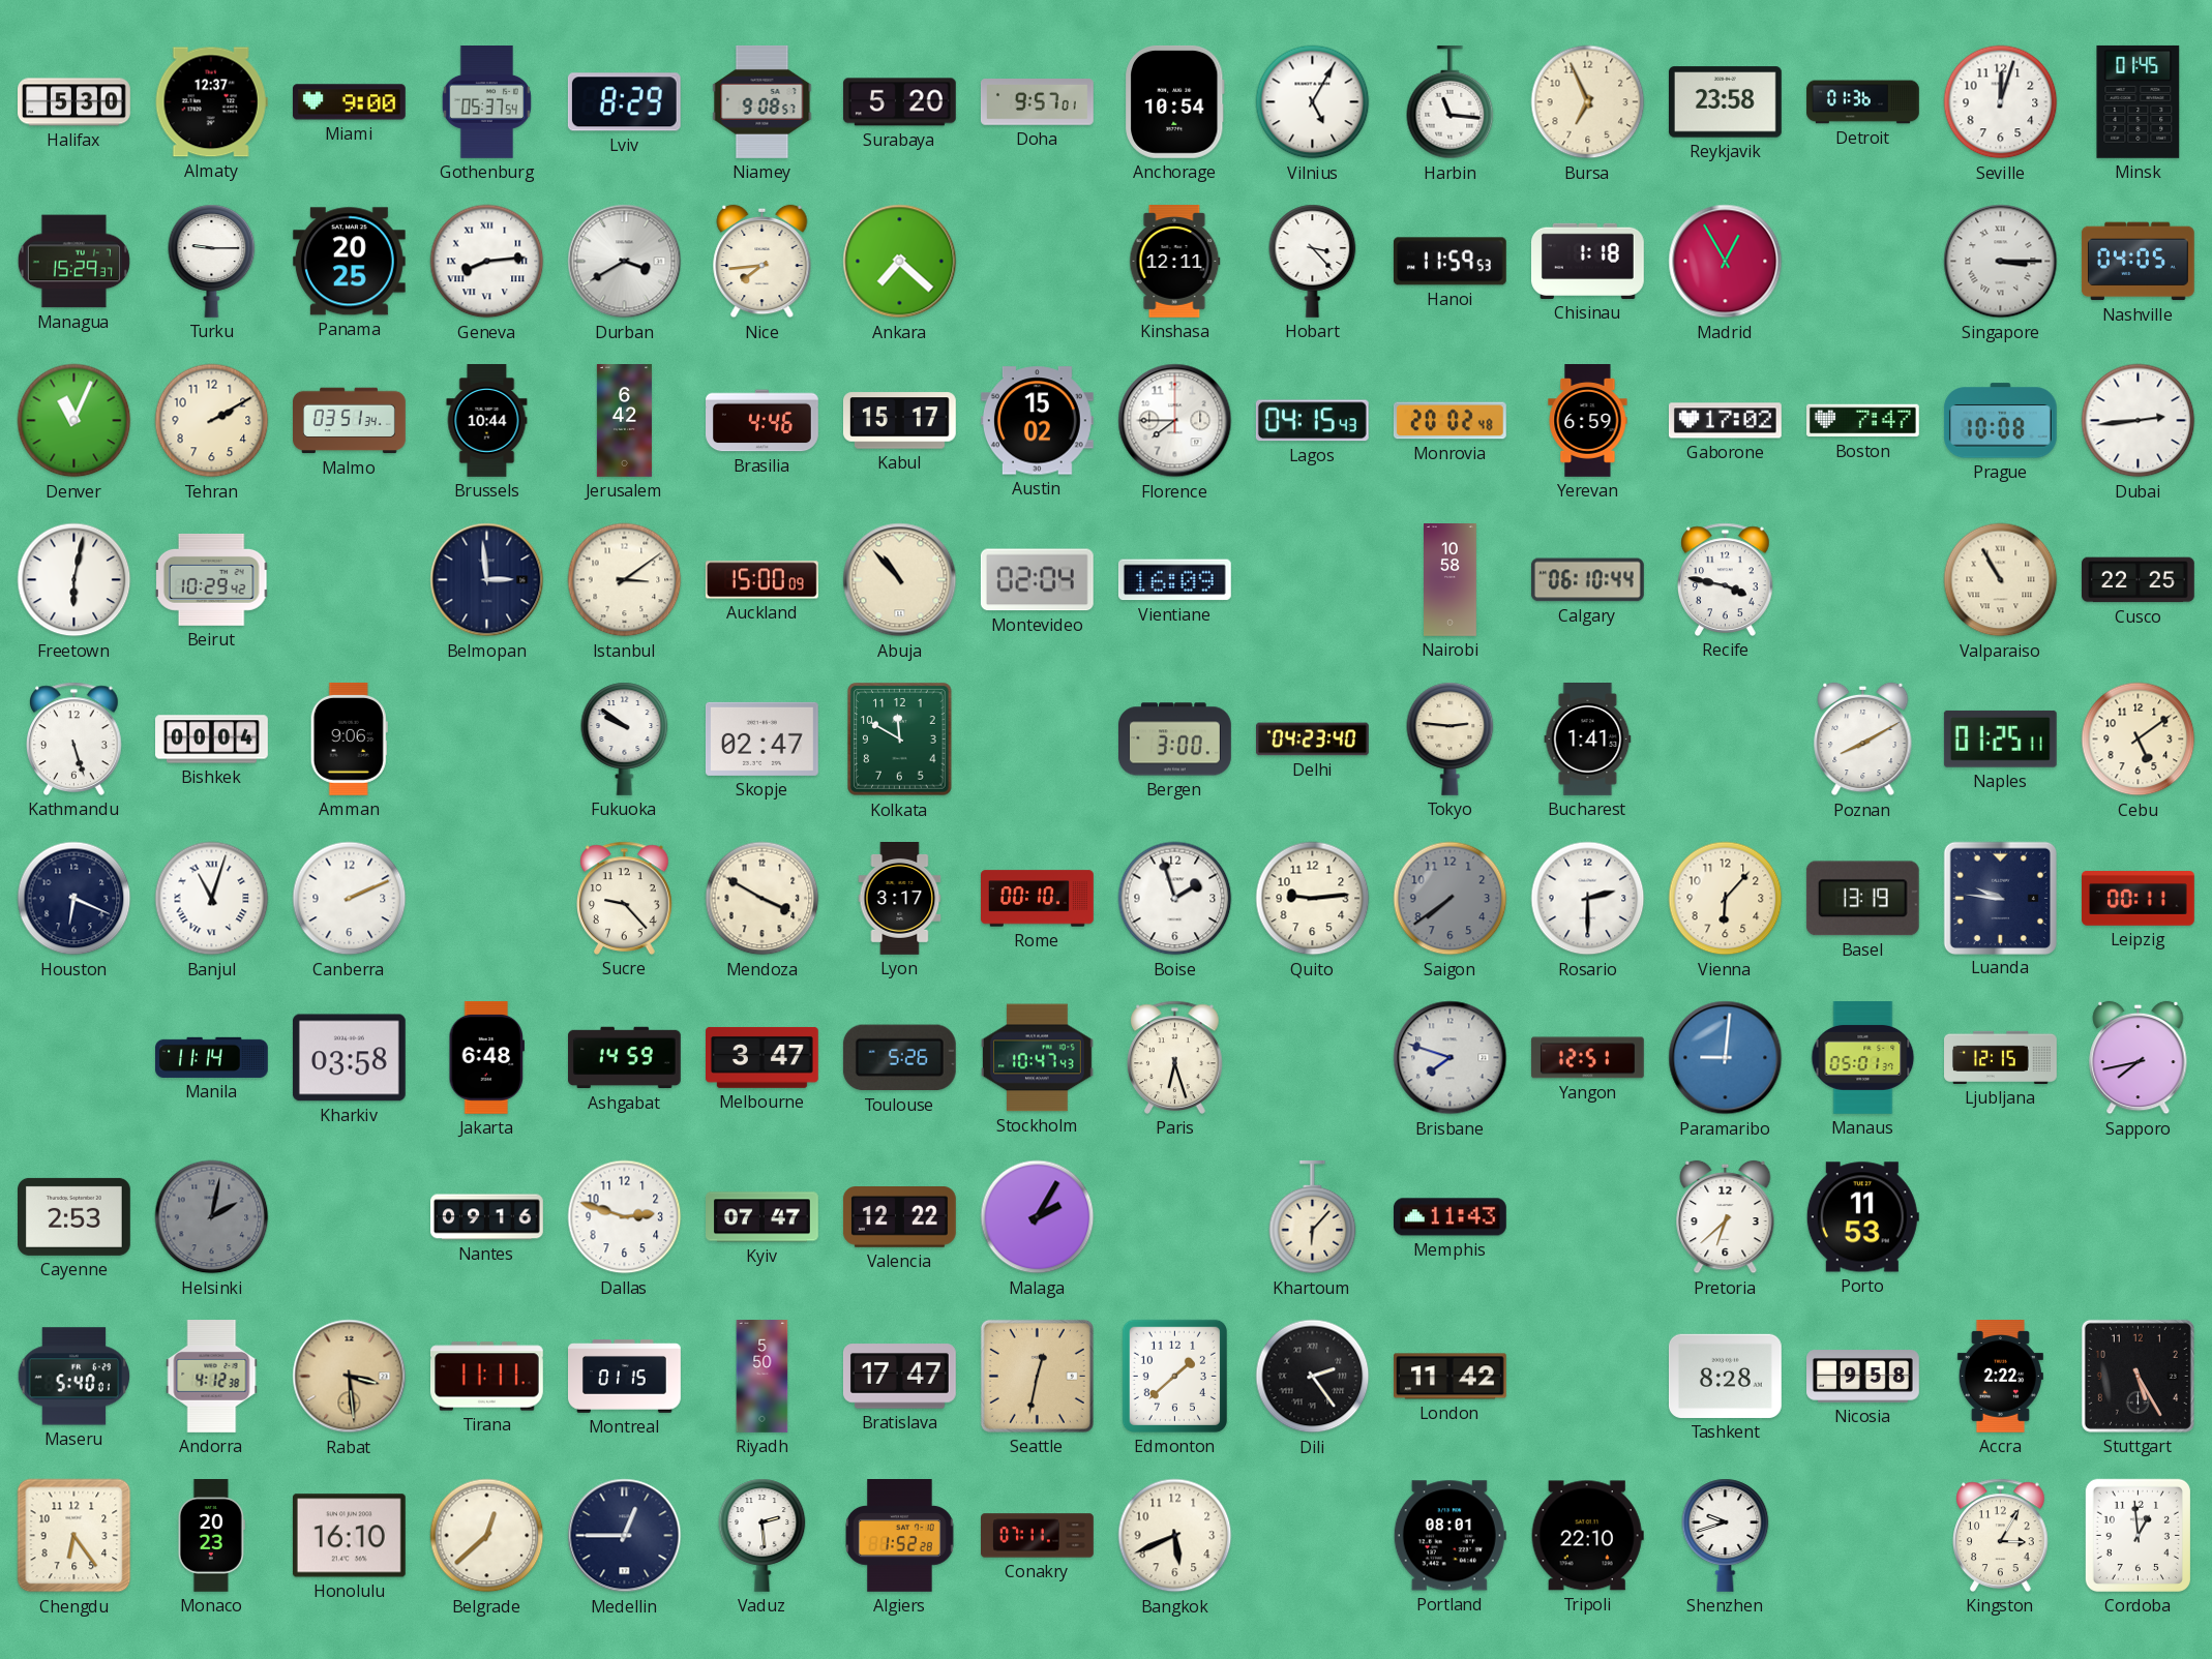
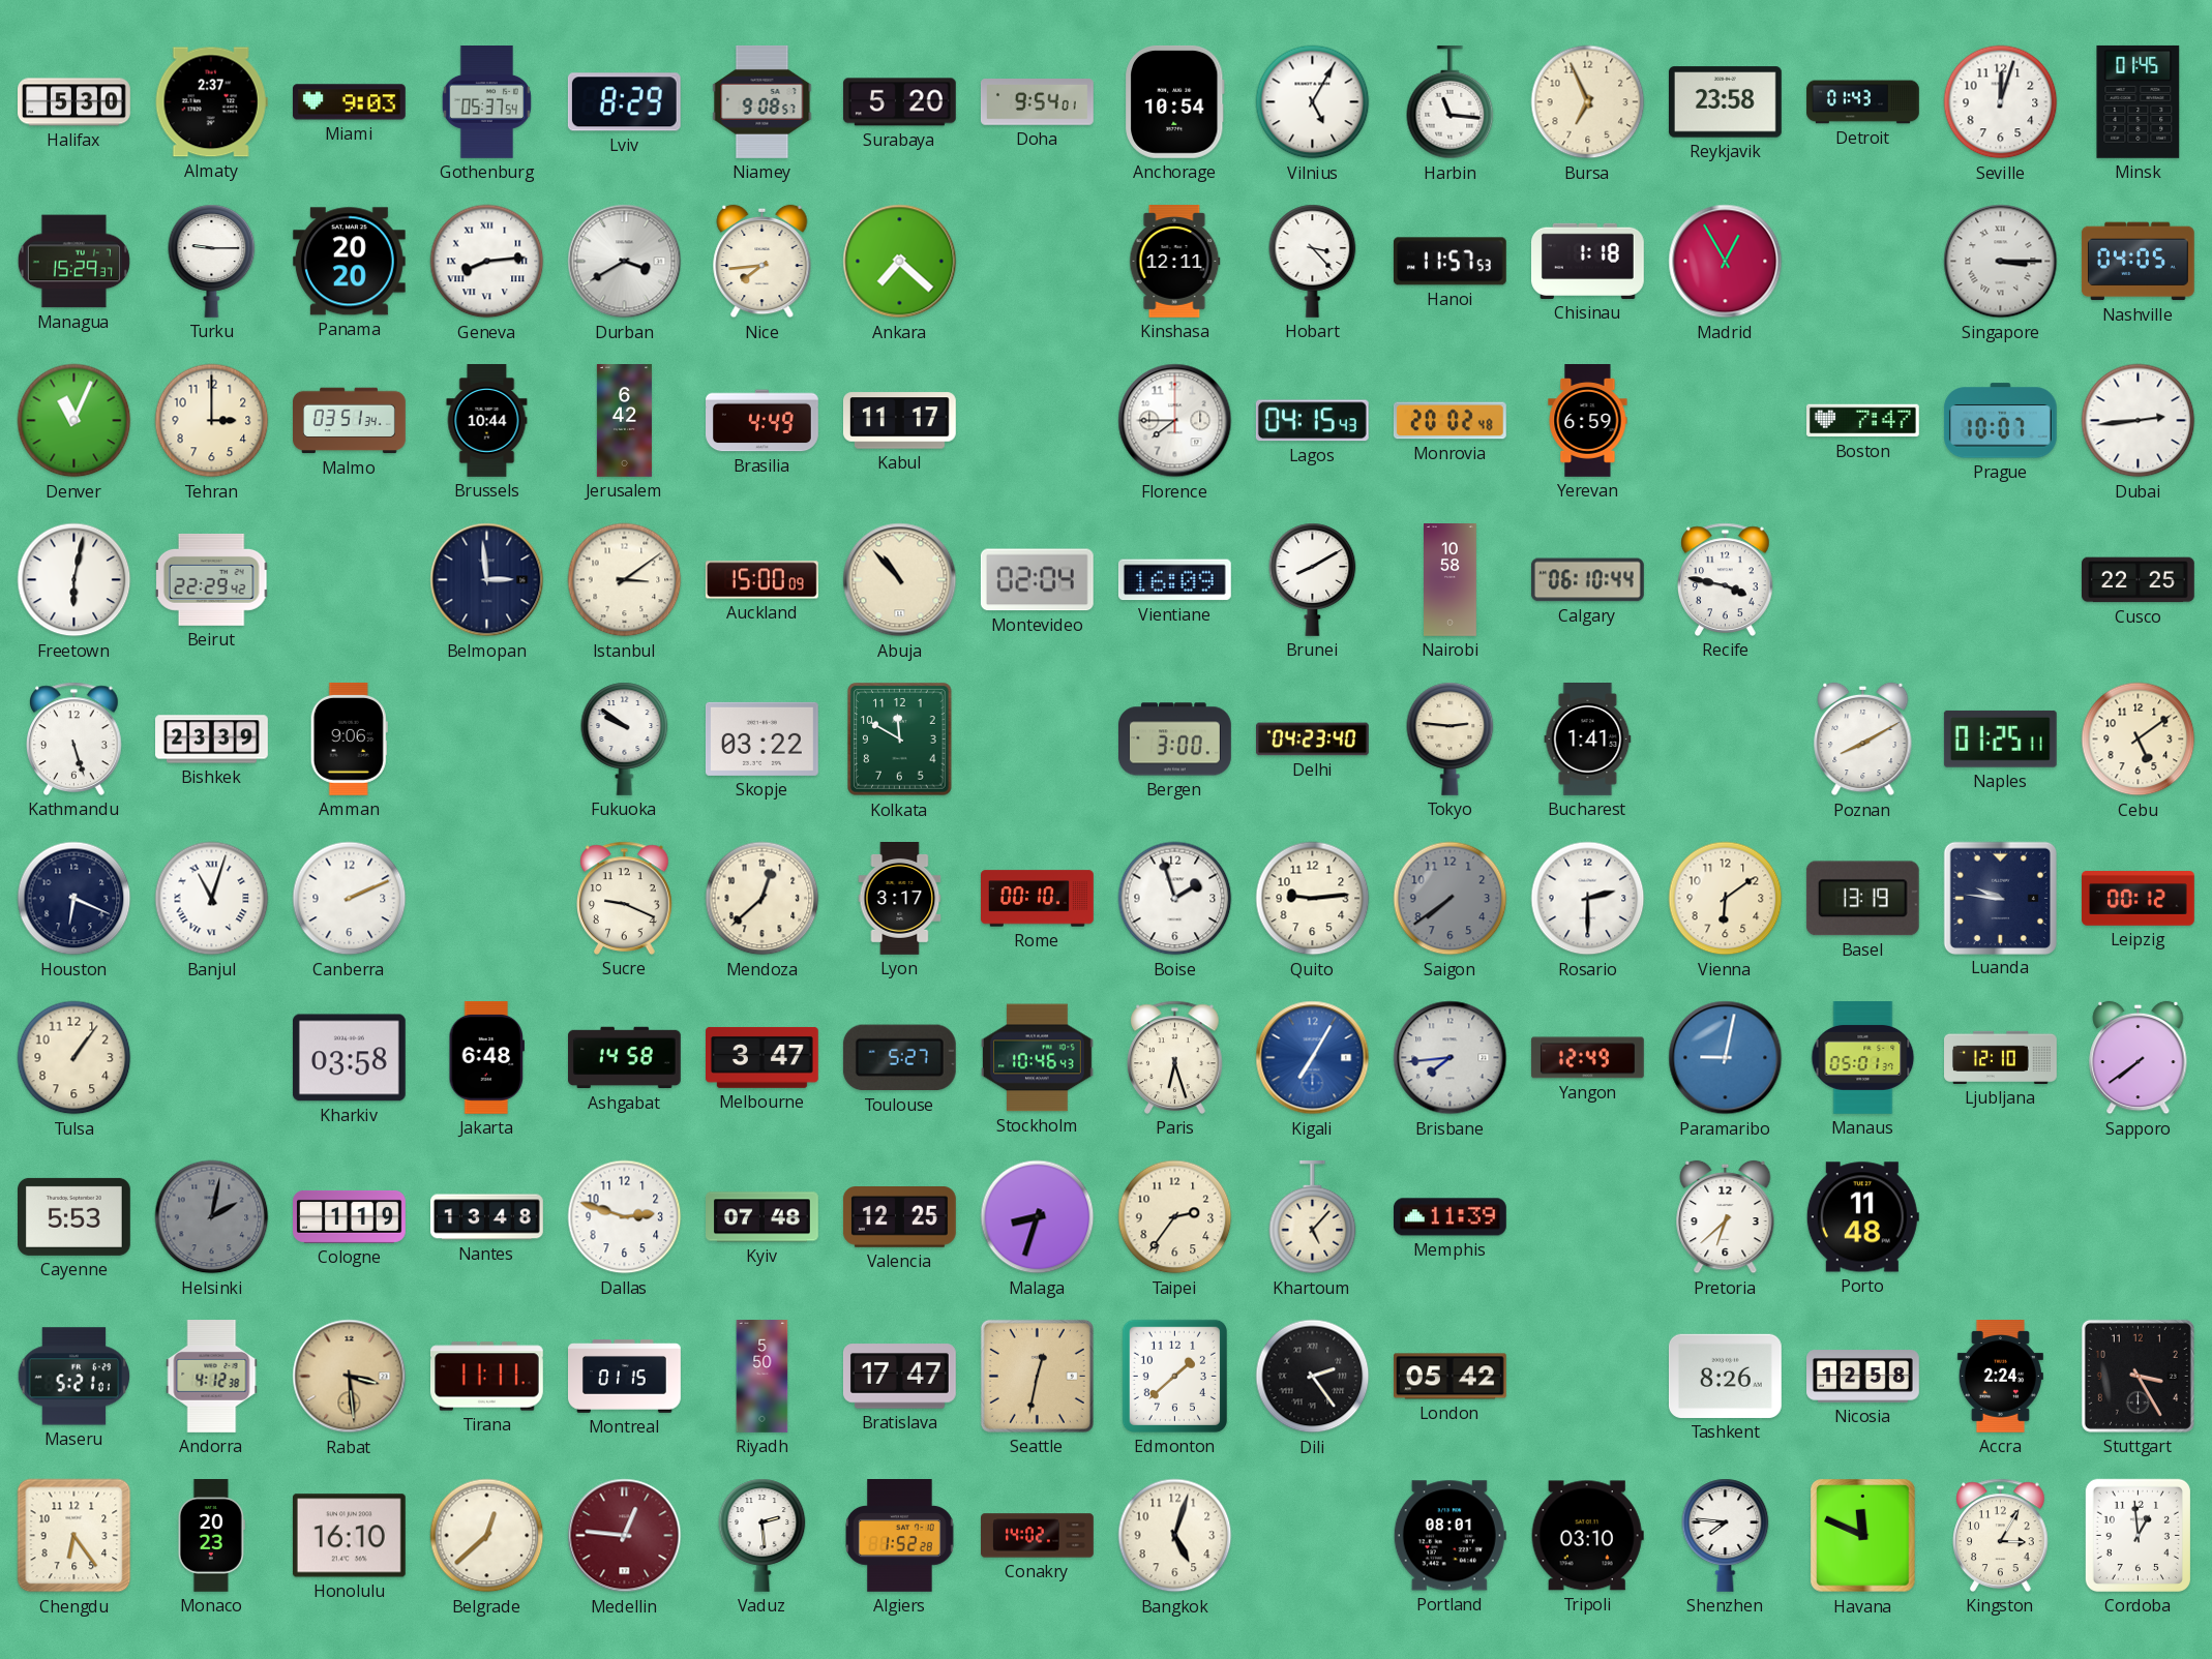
Almaty: 12:37 -> 2:37
Miami: 9:00 -> 9:03
Doha: 9:57 -> 9:54
Detroit: 01:36 -> 01:43
Panama: 20:25 -> 20:20
Hanoi: 11:59 -> 11:57
Tehran: 2:10 -> 3:00
Brasilia: 4:46 -> 4:49
Kabul: 15:17 -> 11:17
Austin: 15:02 -> none
Gaborone: 17:02 -> none
Prague: 10:08 -> 10:07
Beirut: 10:29 -> 22:29
Brunei: none -> 8:10
Valparaiso: 10:55 -> none
Bishkek: 00:04 -> 23:39
Skopje: 02:47 -> 03:22
Sucre: 9:23 -> 9:19
Mendoza: 3:50 -> 12:38
Vienna: 6:07 -> 6:09
Leipzig: 00:11 -> 00:12
Tulsa: none -> 1:06
Manila: 11:14 -> none
Ashgabat: 14:59 -> 14:58
Toulouse: 5:26 -> 5:27
Stockholm: 10:47 -> 10:46
Kigali: none -> 7:05
Brisbane: 7:48 -> 7:44
Yangon: 12:51 -> 12:49
Paramaribo: 9:01 -> 9:02
Ljubljana: 12:15 -> 12:10
Sapporo: 7:43 -> 7:39
Cayenne: 2:53 -> 5:53
Cologne: none -> 1:19
Nantes: 09:16 -> 13:48
Kyiv: 07:47 -> 07:48
Valencia: 12:22 -> 12:25
Malaga: 2:05 -> 8:33
Taipei: none -> 2:36
Khartoum: 6:07 -> 5:07
Memphis: 11:43 -> 11:39
Porto: 11:53 -> 11:48
Maseru: 5:40 -> 5:21
London: 11:42 -> 05:42
Tashkent: 8:28 -> 8:26
Nicosia: 9:58 -> 12:58
Accra: 2:22 -> 2:24
Stuttgart: 5:25 -> 3:25
Medellin: 12:45 -> 12:46
Medellin dial: navy -> burgundy
Conakry: 07:11 -> 14:02
Bangkok: 5:41 -> 5:03
Tripoli: 22:10 -> 03:10
Shenzhen: 9:42 -> 7:46
Havana: none -> 11:49
